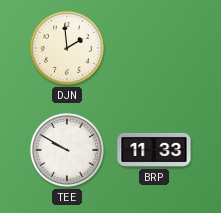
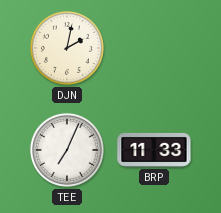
DJN: 1:59 -> 2:02
TEE: 9:50 -> 7:04
